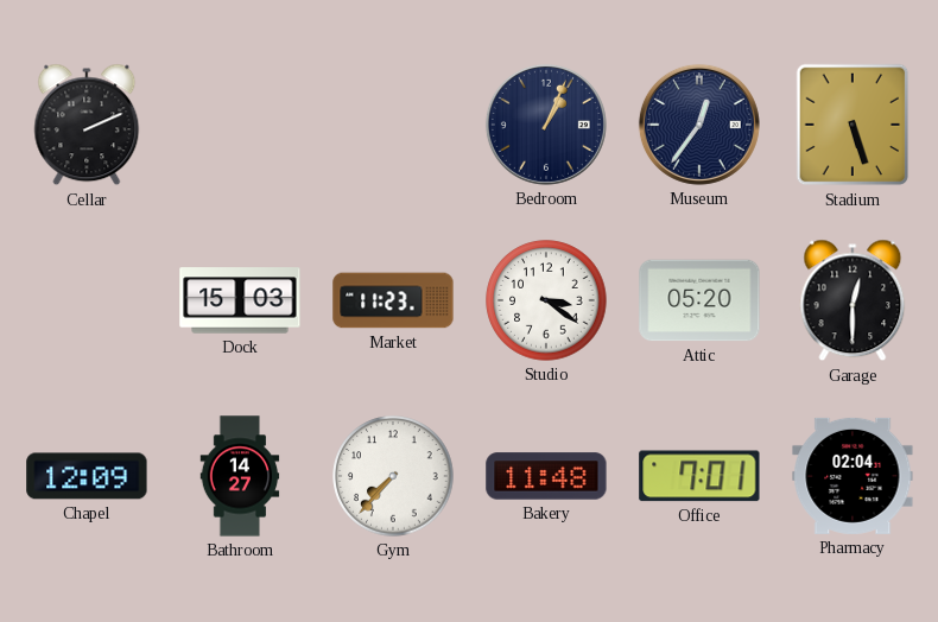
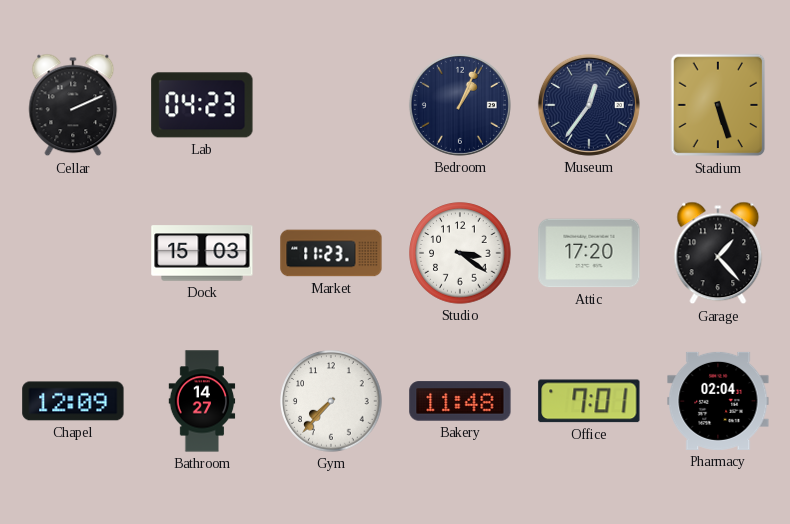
Lab: none -> 04:23
Attic: 05:20 -> 17:20
Garage: 12:30 -> 1:23
